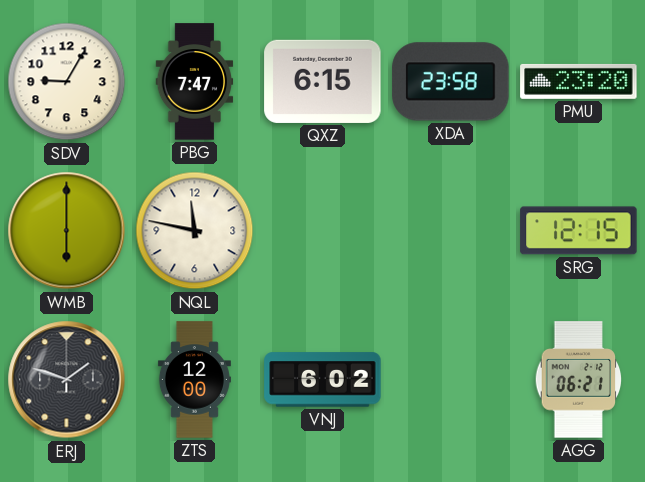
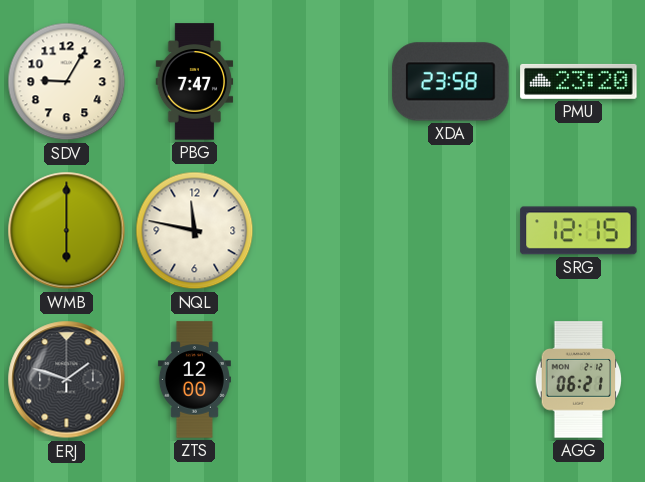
QXZ: 6:15 -> none
VNJ: 6:02 -> none
